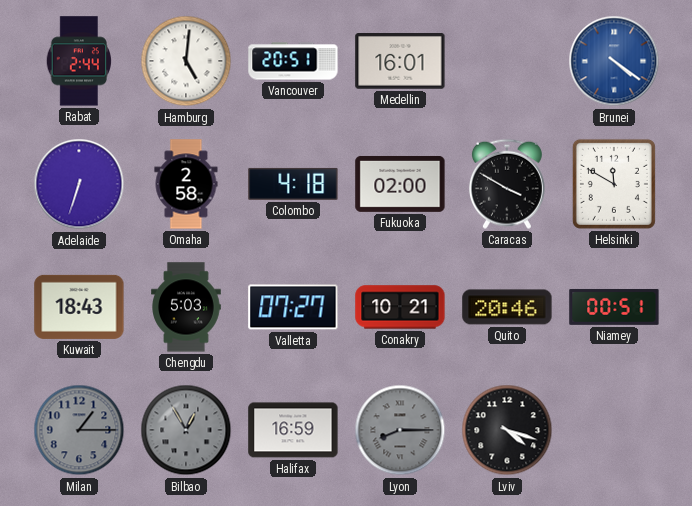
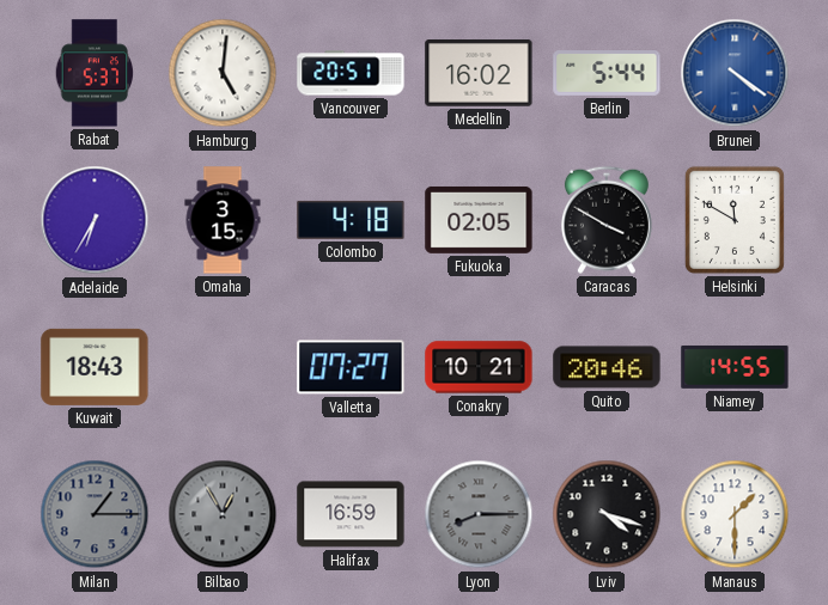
Rabat: 2:44 -> 5:37
Medellin: 16:01 -> 16:02
Berlin: none -> 5:44
Adelaide: 6:33 -> 6:35
Omaha: 2:58 -> 3:15
Fukuoka: 02:00 -> 02:05
Chengdu: 5:03 -> none
Niamey: 00:51 -> 14:55
Manaus: none -> 1:30
